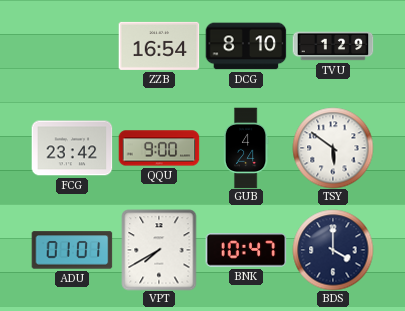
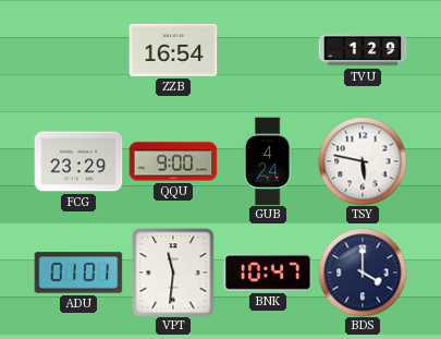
DCG: 8:10 -> none
FCG: 23:42 -> 23:29
TSY: 5:51 -> 5:47
VPT: 7:40 -> 11:31
